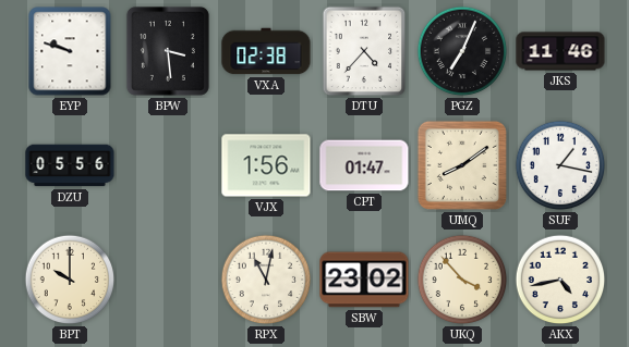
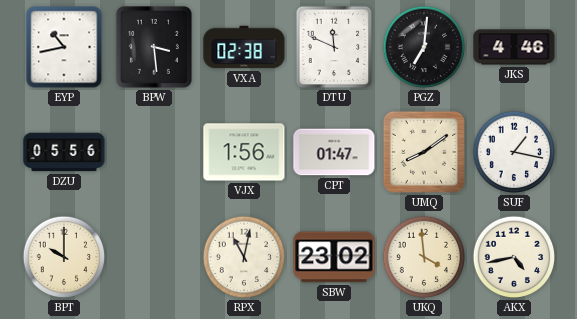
EYP: 9:48 -> 10:43
DTU: 4:37 -> 11:49
PGZ: 7:04 -> 7:01
JKS: 11:46 -> 4:46
UKQ: 3:53 -> 3:59
